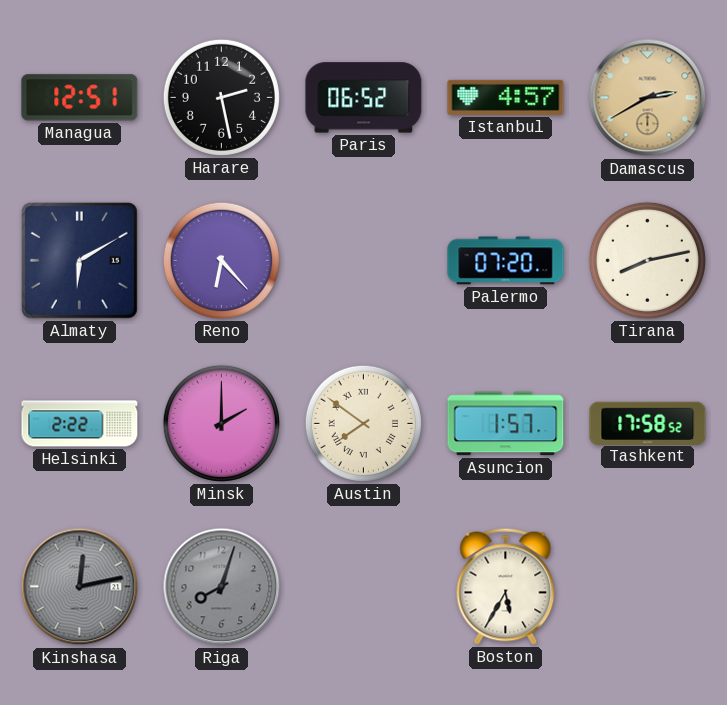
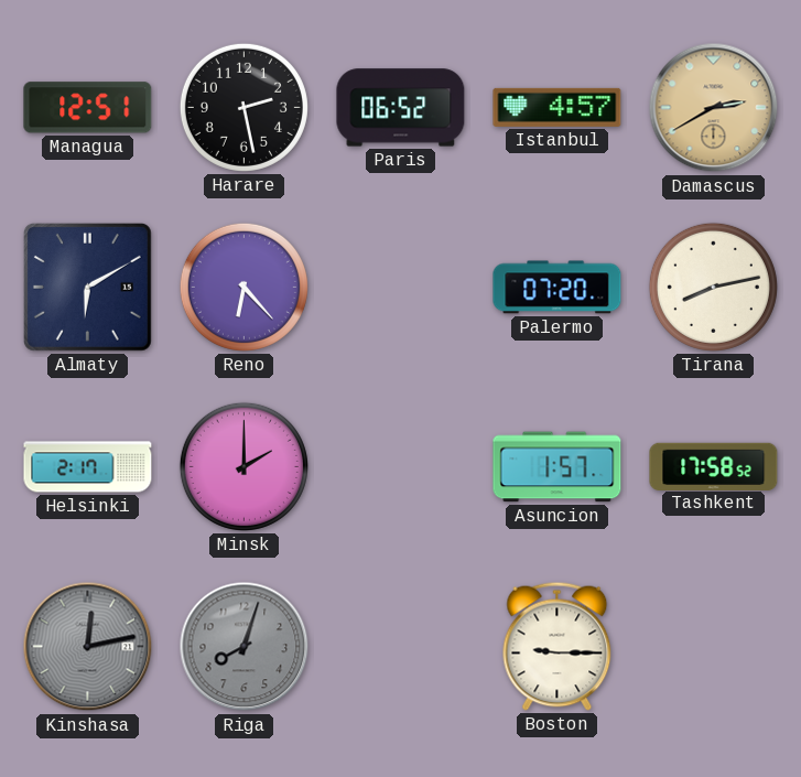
Helsinki: 2:22 -> 2:17
Austin: 7:51 -> none
Boston: 5:35 -> 9:15
